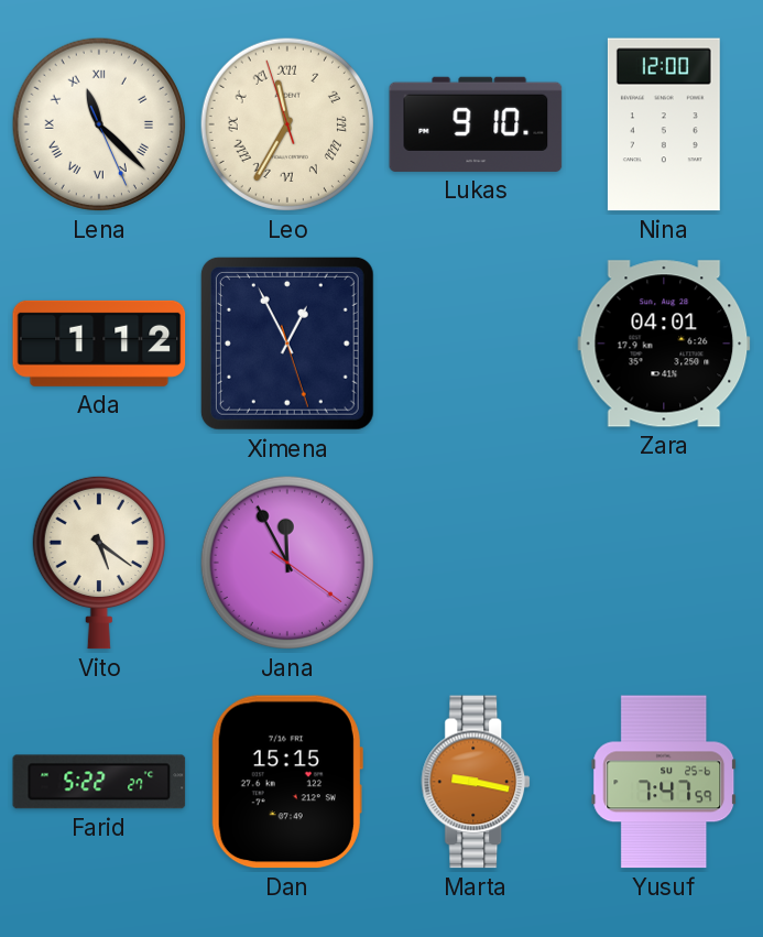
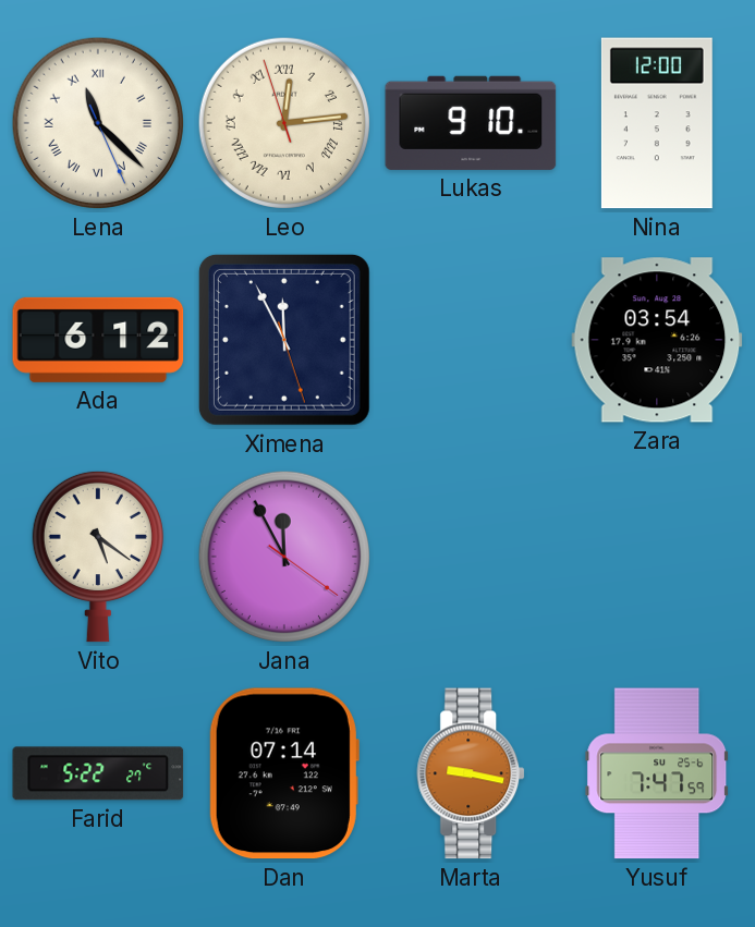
Leo: 11:34 -> 12:13
Ada: 1:12 -> 6:12
Ximena: 12:55 -> 11:55
Zara: 04:01 -> 03:54
Dan: 15:15 -> 07:14
